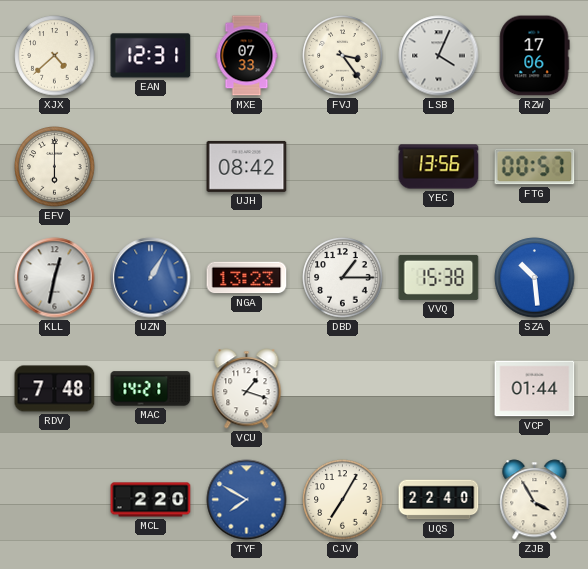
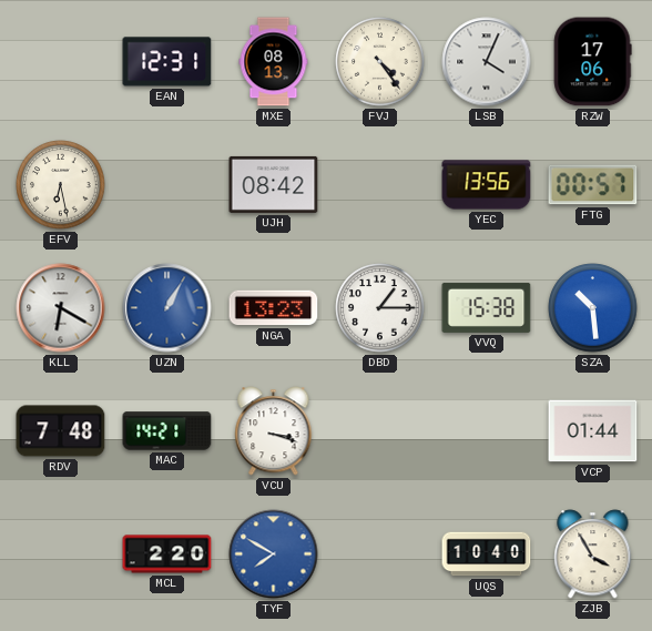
XJX: 4:38 -> none
MXE: 07:33 -> 08:13
FVJ: 3:24 -> 4:24
EFV: 6:00 -> 6:28
KLL: 12:32 -> 6:20
VCU: 1:18 -> 3:18
CJV: 7:05 -> none
UQS: 22:40 -> 10:40
